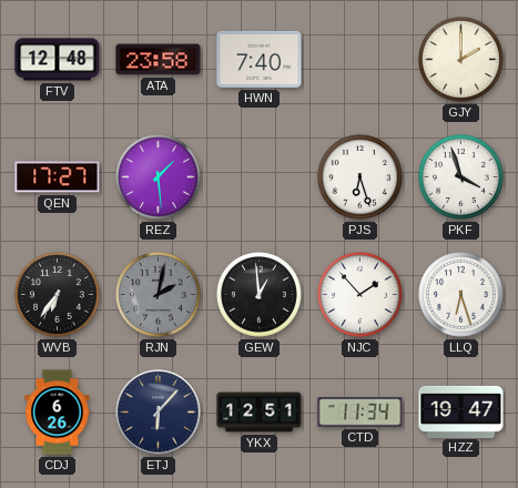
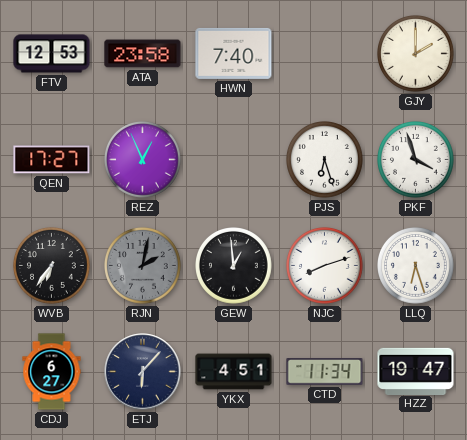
FTV: 12:48 -> 12:53
REZ: 1:29 -> 12:56
NJC: 1:53 -> 8:12
CDJ: 6:26 -> 6:27
YKX: 12:51 -> 4:51
